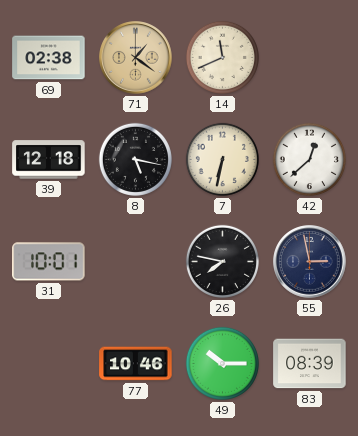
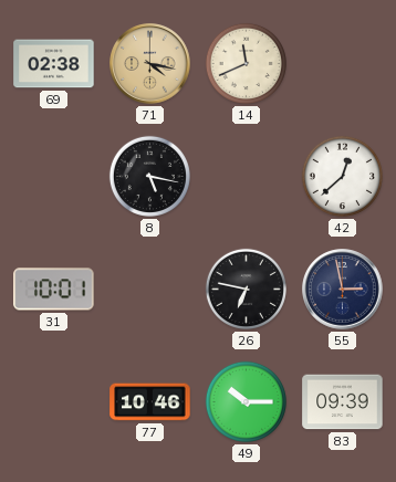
71: 1:21 -> 4:17
39: 12:18 -> none
7: 6:32 -> none
26: 7:47 -> 6:47
83: 08:39 -> 09:39
